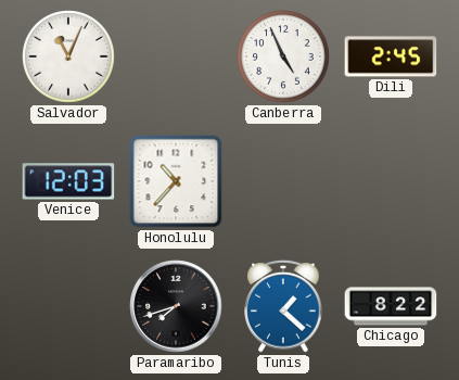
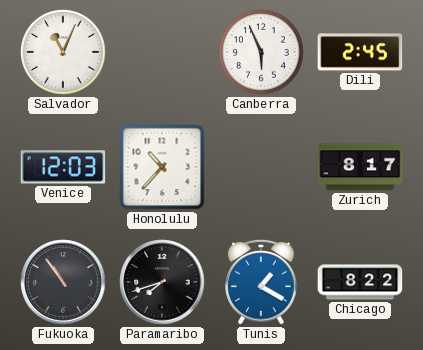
Canberra: 4:56 -> 5:56
Zurich: none -> 8:17
Fukuoka: none -> 10:54
Tunis: 1:22 -> 1:20
